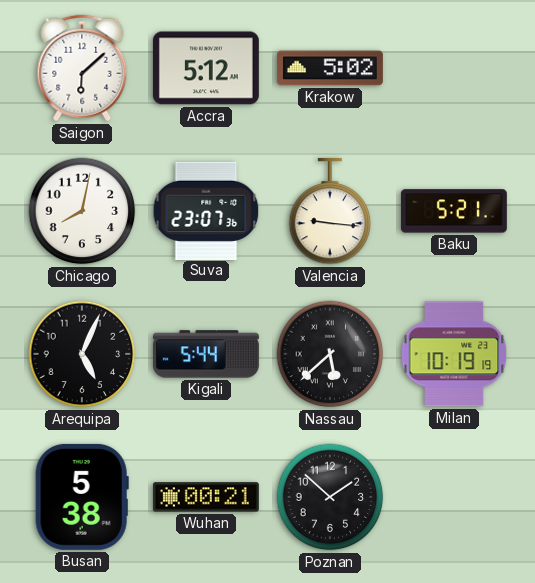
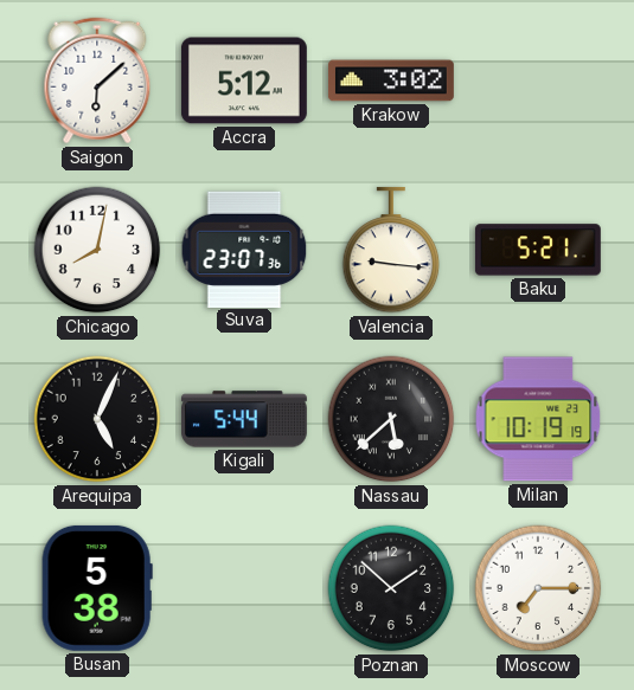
Krakow: 5:02 -> 3:02
Wuhan: 00:21 -> none
Moscow: none -> 7:15
